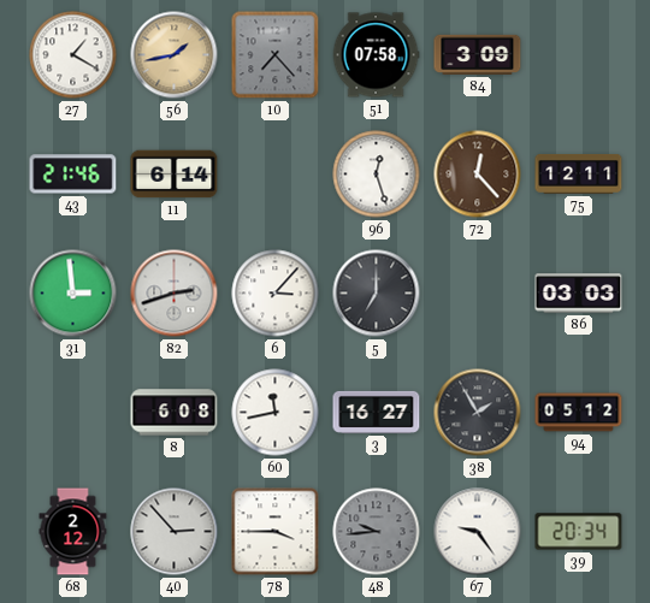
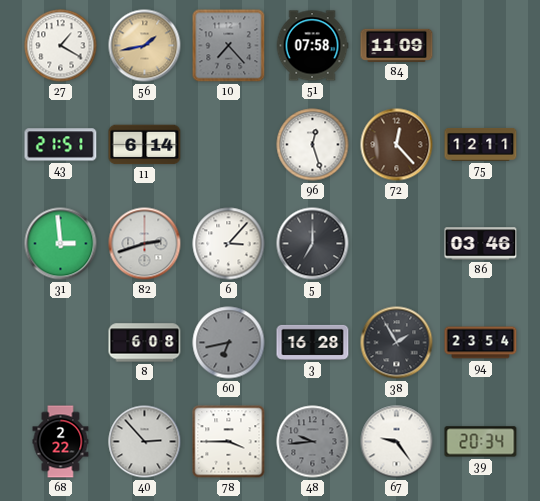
84: 3:09 -> 11:09
43: 21:46 -> 21:51
86: 03:03 -> 03:46
60: 11:43 -> 6:43
60 dial: white -> grey
3: 16:27 -> 16:28
94: 05:12 -> 23:54
68: 2:12 -> 2:22
